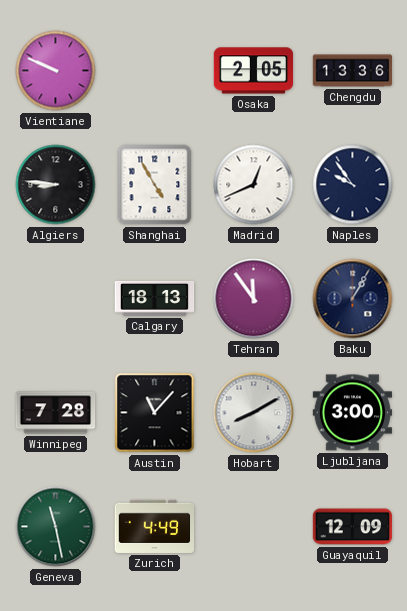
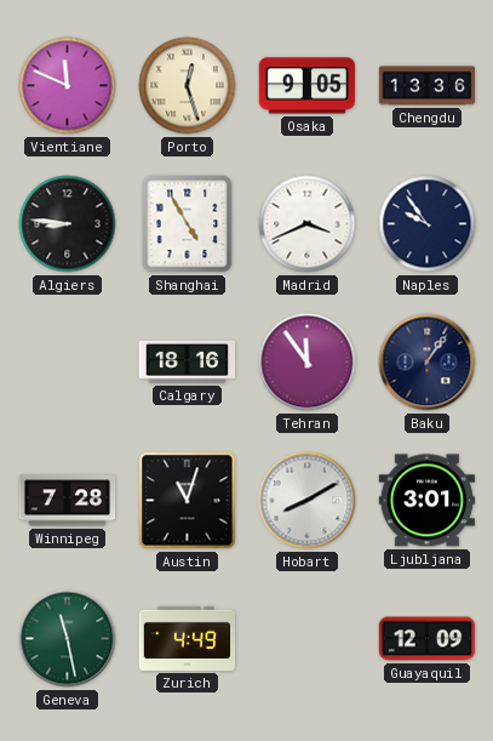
Vientiane: 9:49 -> 11:49
Porto: none -> 12:27
Osaka: 2:05 -> 9:05
Madrid: 12:41 -> 3:41
Calgary: 18:13 -> 18:16
Baku: 1:05 -> 1:06
Austin: 11:07 -> 11:03
Ljubljana: 3:00 -> 3:01
